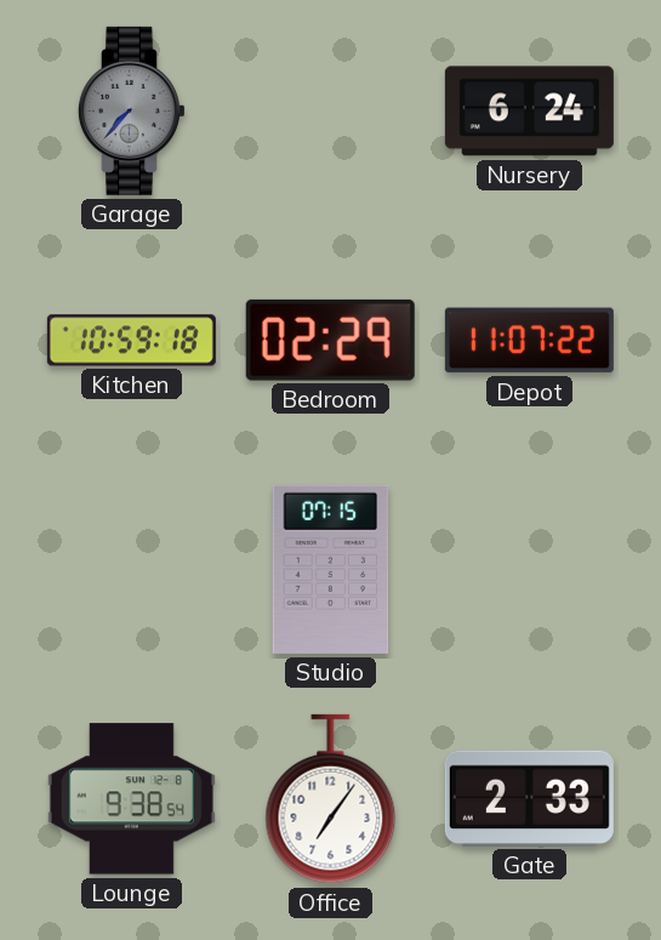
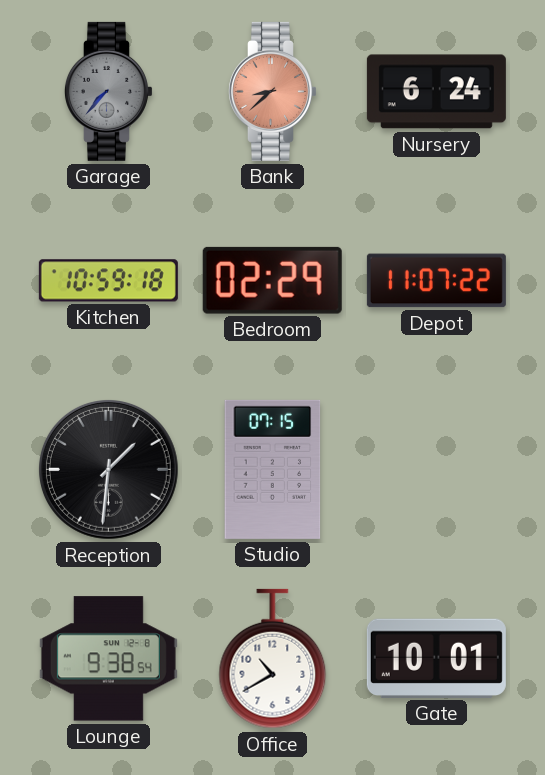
Bank: none -> 8:38
Reception: none -> 1:31
Office: 7:06 -> 10:40
Gate: 2:33 -> 10:01
